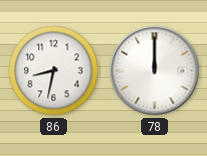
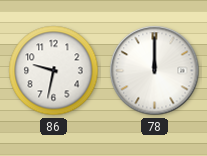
86: 8:32 -> 9:32
